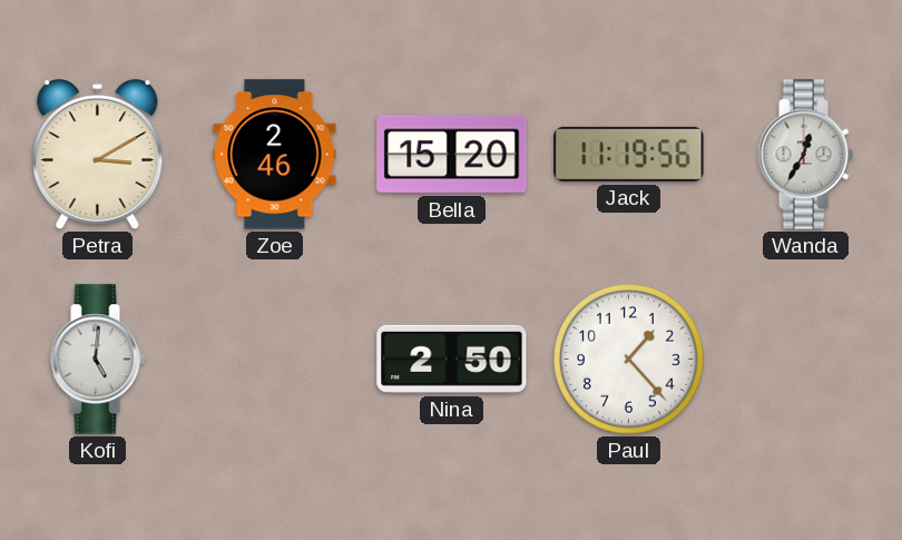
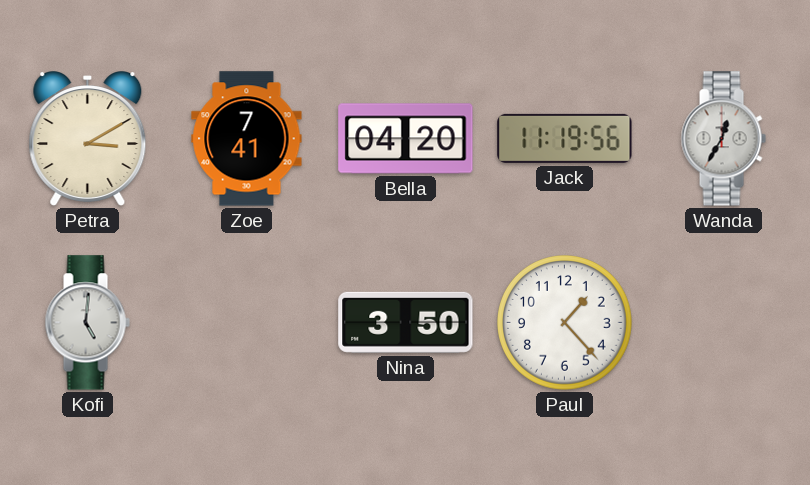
Zoe: 2:46 -> 7:41
Bella: 15:20 -> 04:20
Nina: 2:50 -> 3:50
